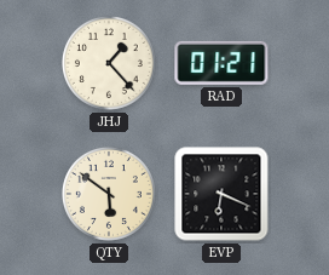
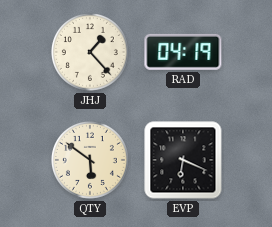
RAD: 01:21 -> 04:19
